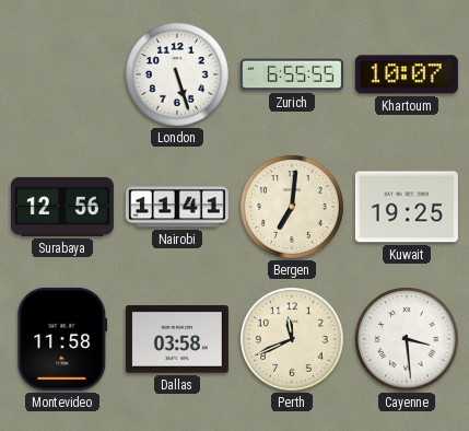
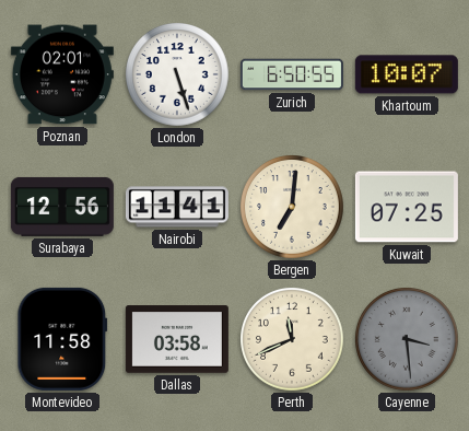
Poznan: none -> 02:01
Zurich: 6:55 -> 6:50
Kuwait: 19:25 -> 07:25
Cayenne dial: white -> grey
